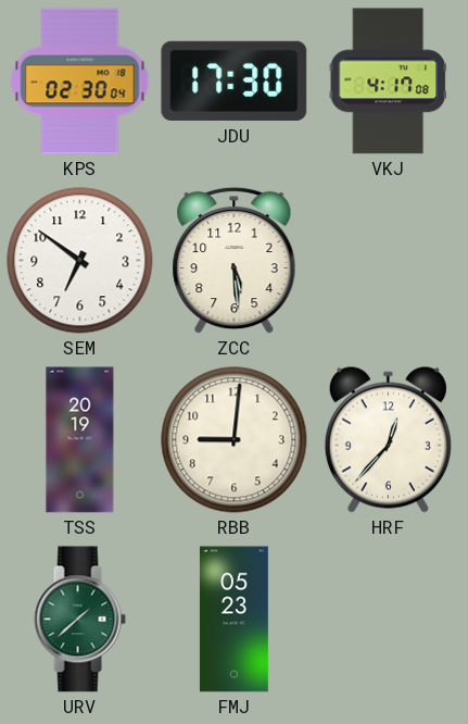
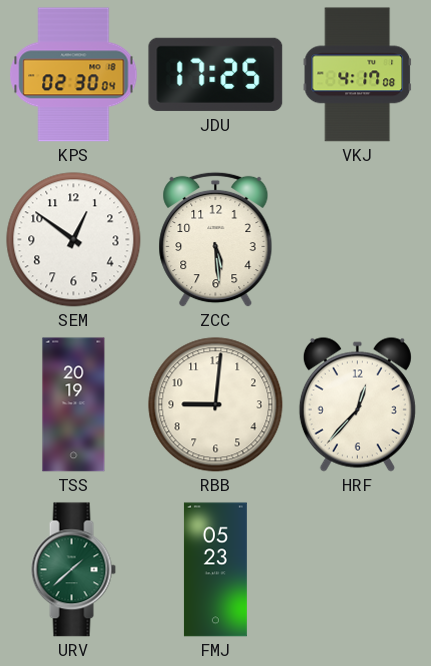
JDU: 17:30 -> 17:25
SEM: 6:51 -> 12:51
